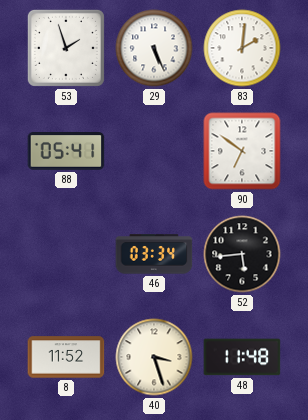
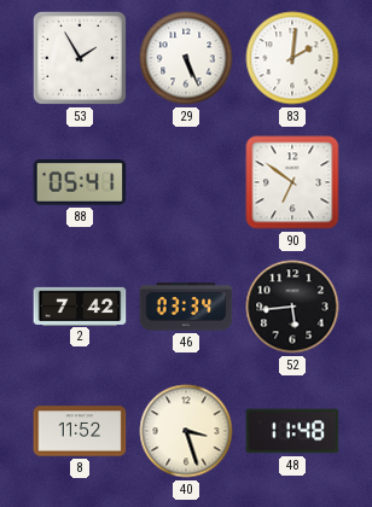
53: 1:57 -> 1:55
2: none -> 7:42
